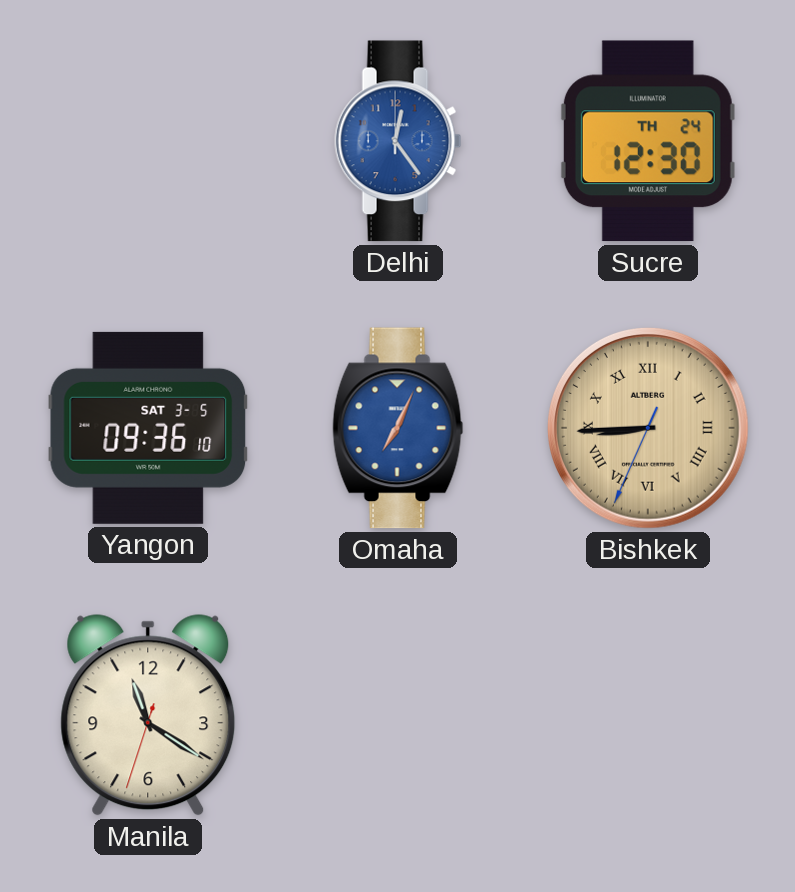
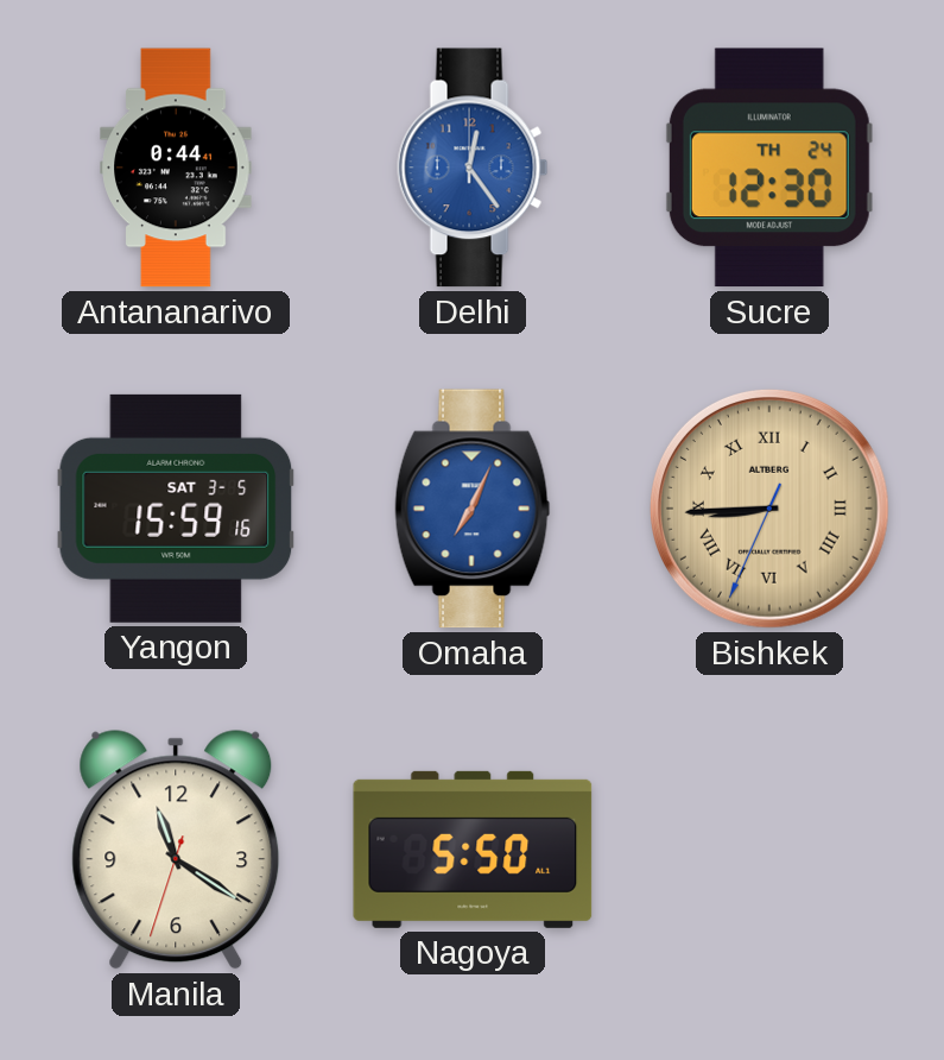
Antananarivo: none -> 0:44
Yangon: 09:36 -> 15:59
Nagoya: none -> 5:50
